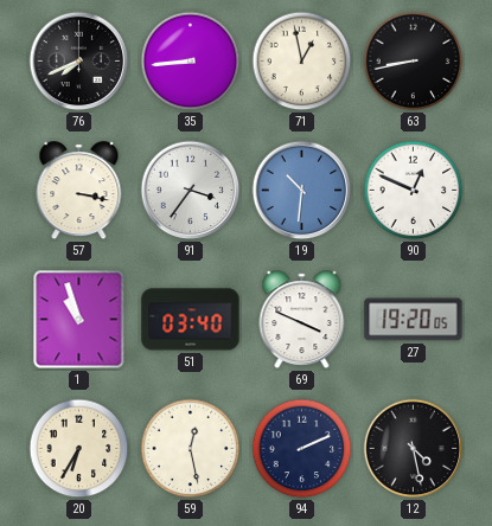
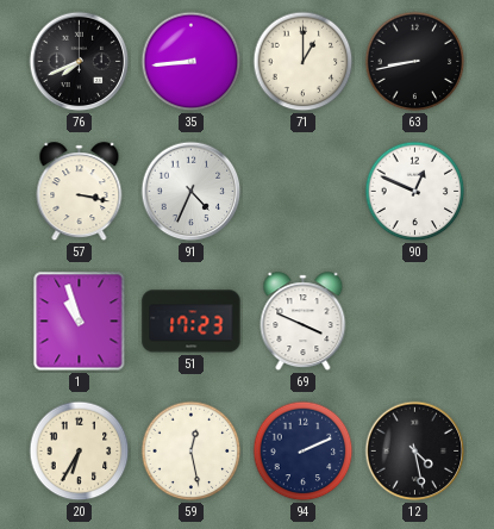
71: 12:58 -> 1:00
91: 3:36 -> 4:34
19: 10:31 -> none
51: 03:40 -> 17:23
27: 19:20 -> none
